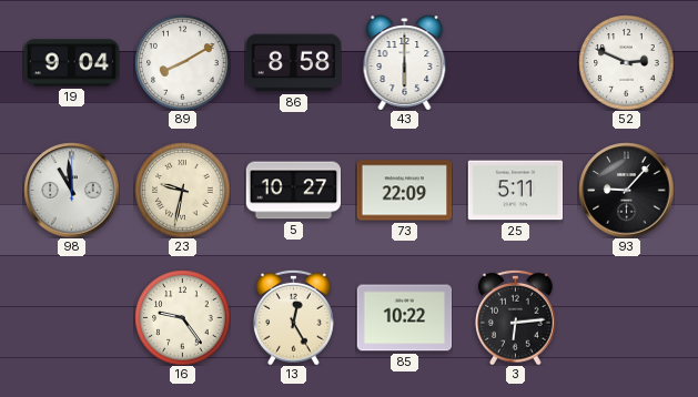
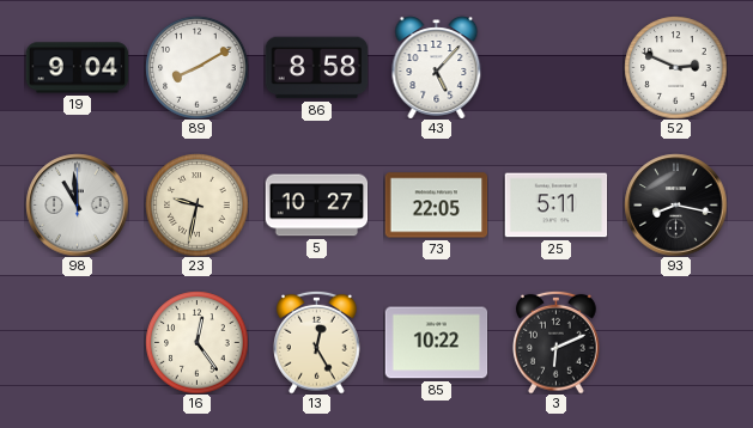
43: 6:00 -> 5:07
73: 22:09 -> 22:05
93: 9:07 -> 8:17
16: 9:24 -> 12:24
3: 6:14 -> 6:11
